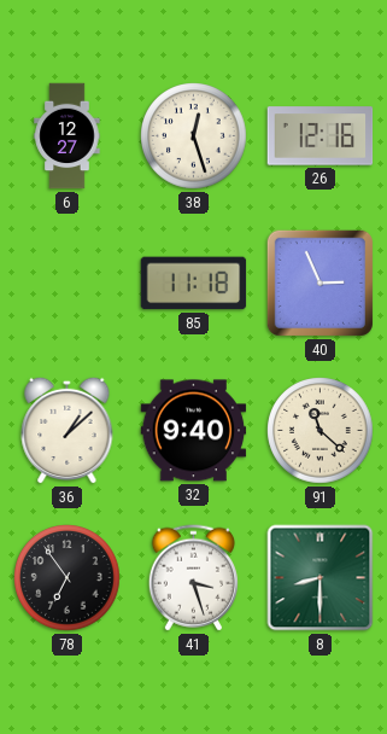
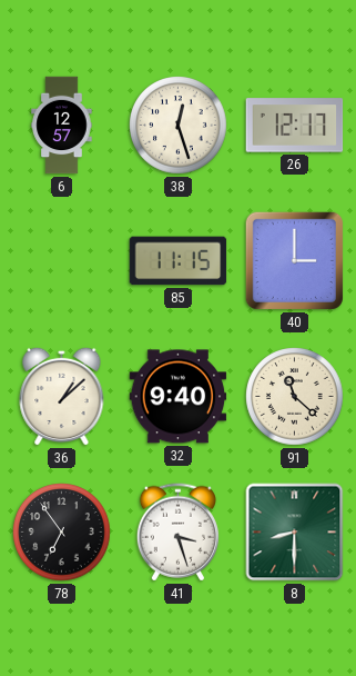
6: 12:27 -> 12:57
26: 12:16 -> 12:17
85: 11:18 -> 11:15
40: 2:56 -> 3:00
